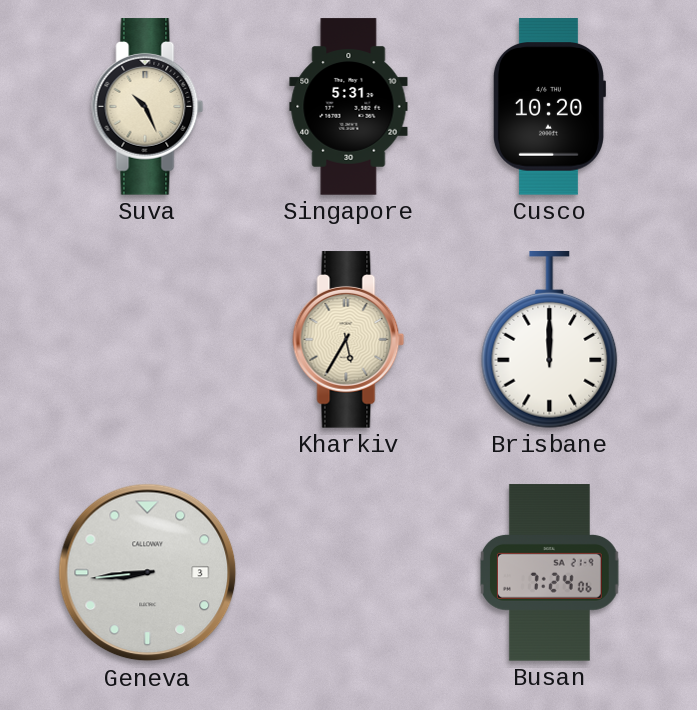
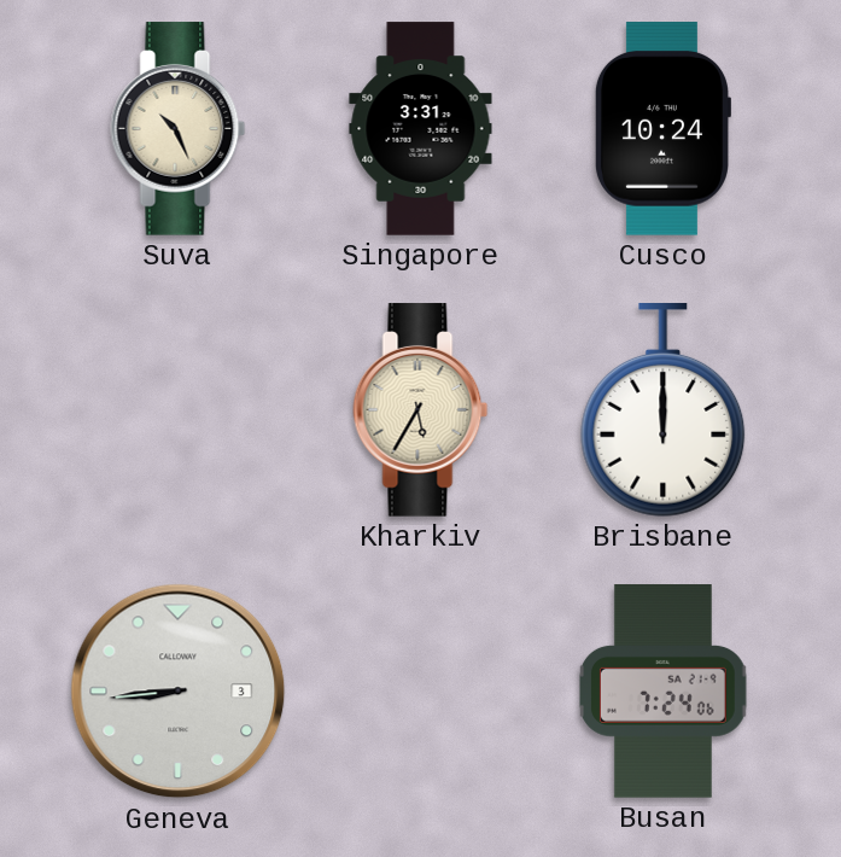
Singapore: 5:31 -> 3:31
Cusco: 10:20 -> 10:24
